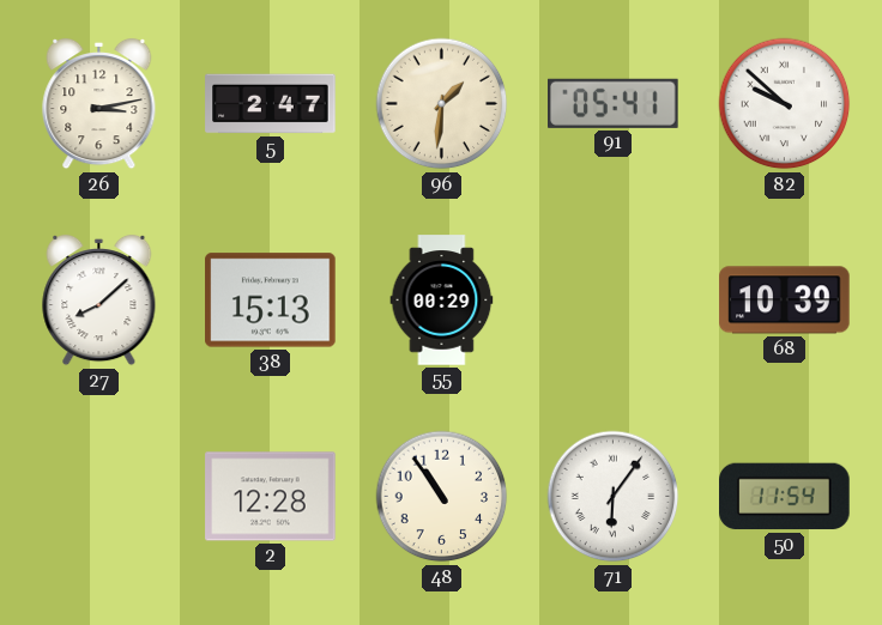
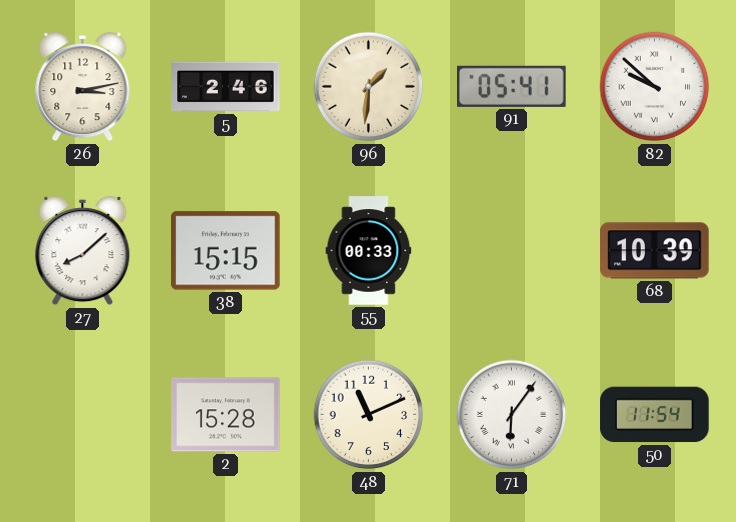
5: 2:47 -> 2:46
38: 15:13 -> 15:15
55: 00:29 -> 00:33
2: 12:28 -> 15:28
48: 10:54 -> 11:11
